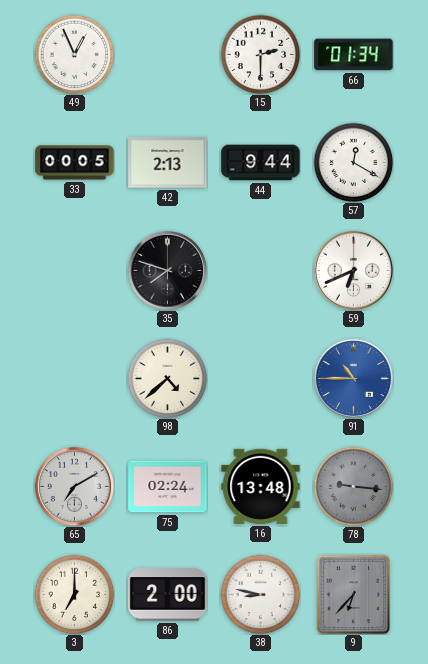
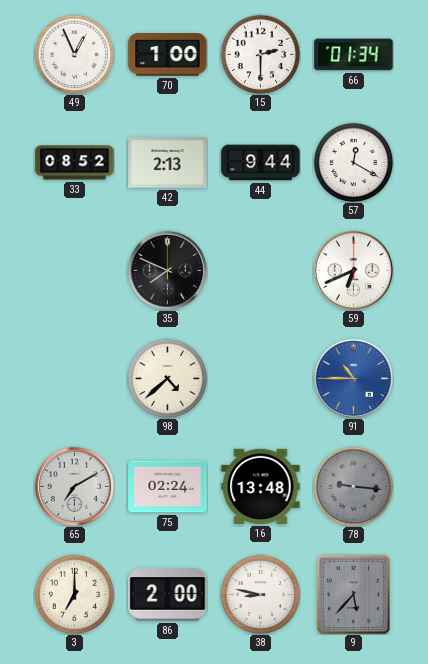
70: none -> 1:00
33: 00:05 -> 08:52
35: 7:48 -> 7:49
9: 6:37 -> 5:37
